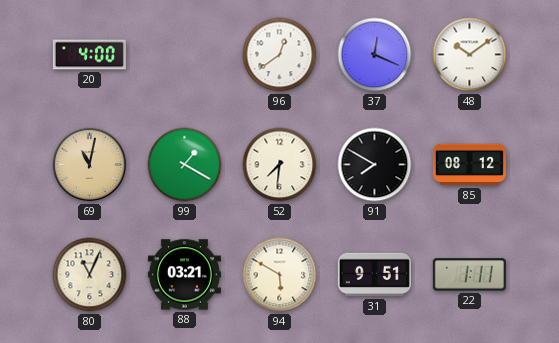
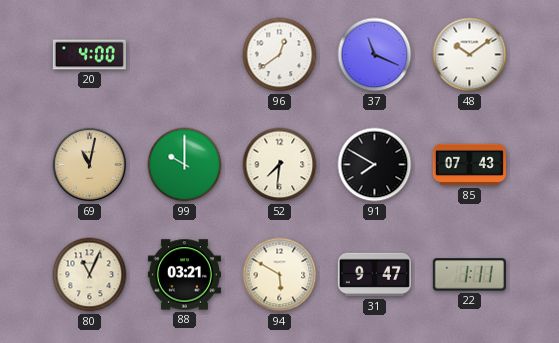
37: 12:19 -> 11:19
99: 1:20 -> 10:00
85: 08:12 -> 07:43
31: 9:51 -> 9:47
